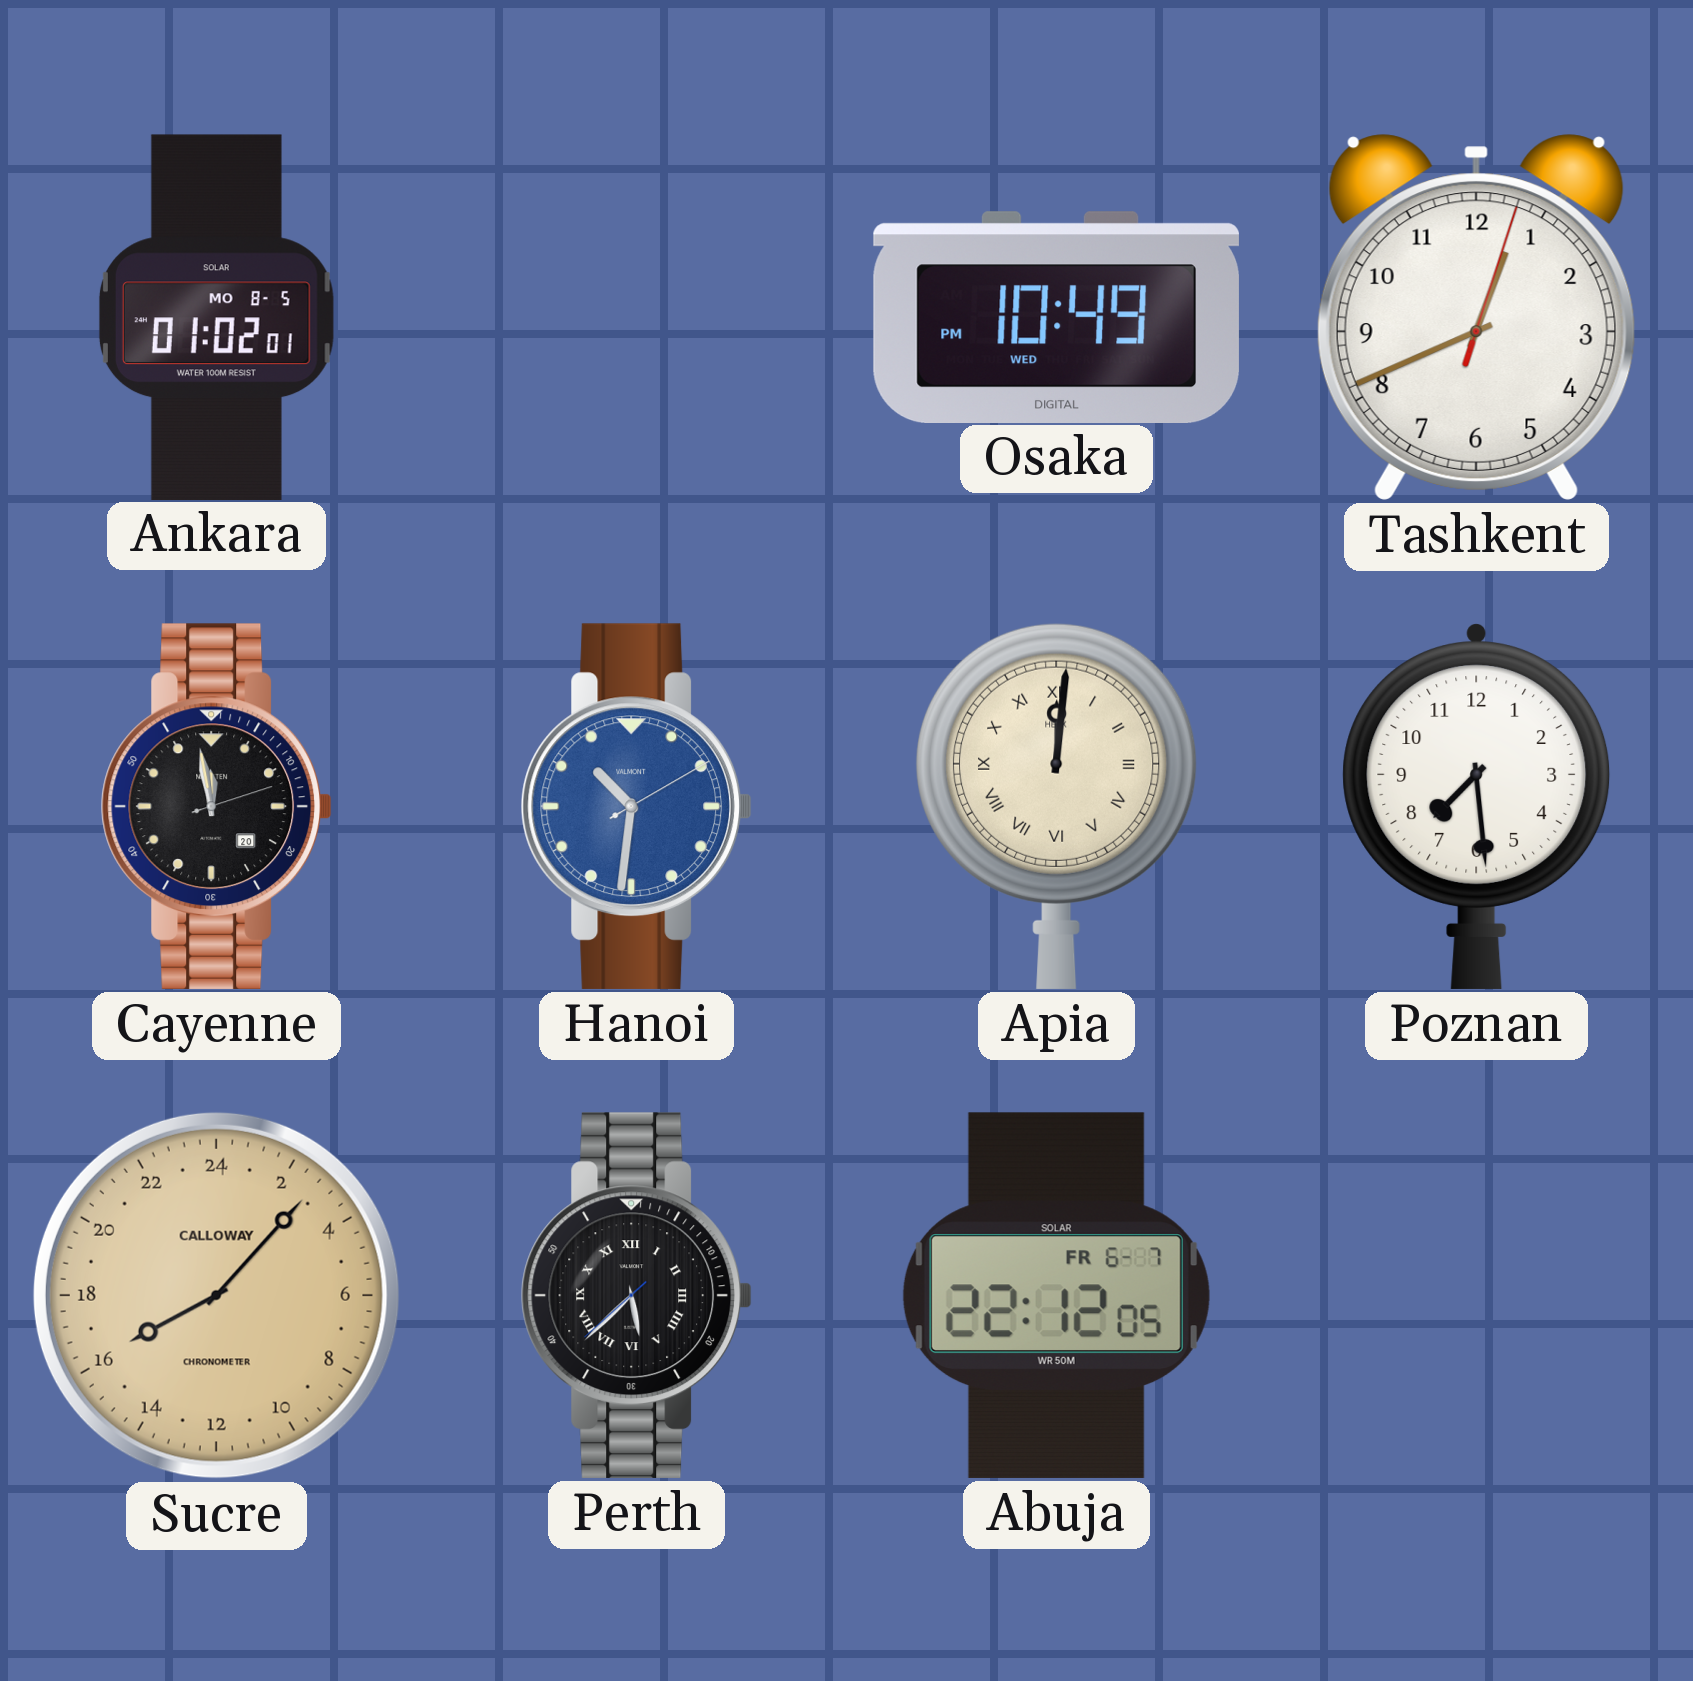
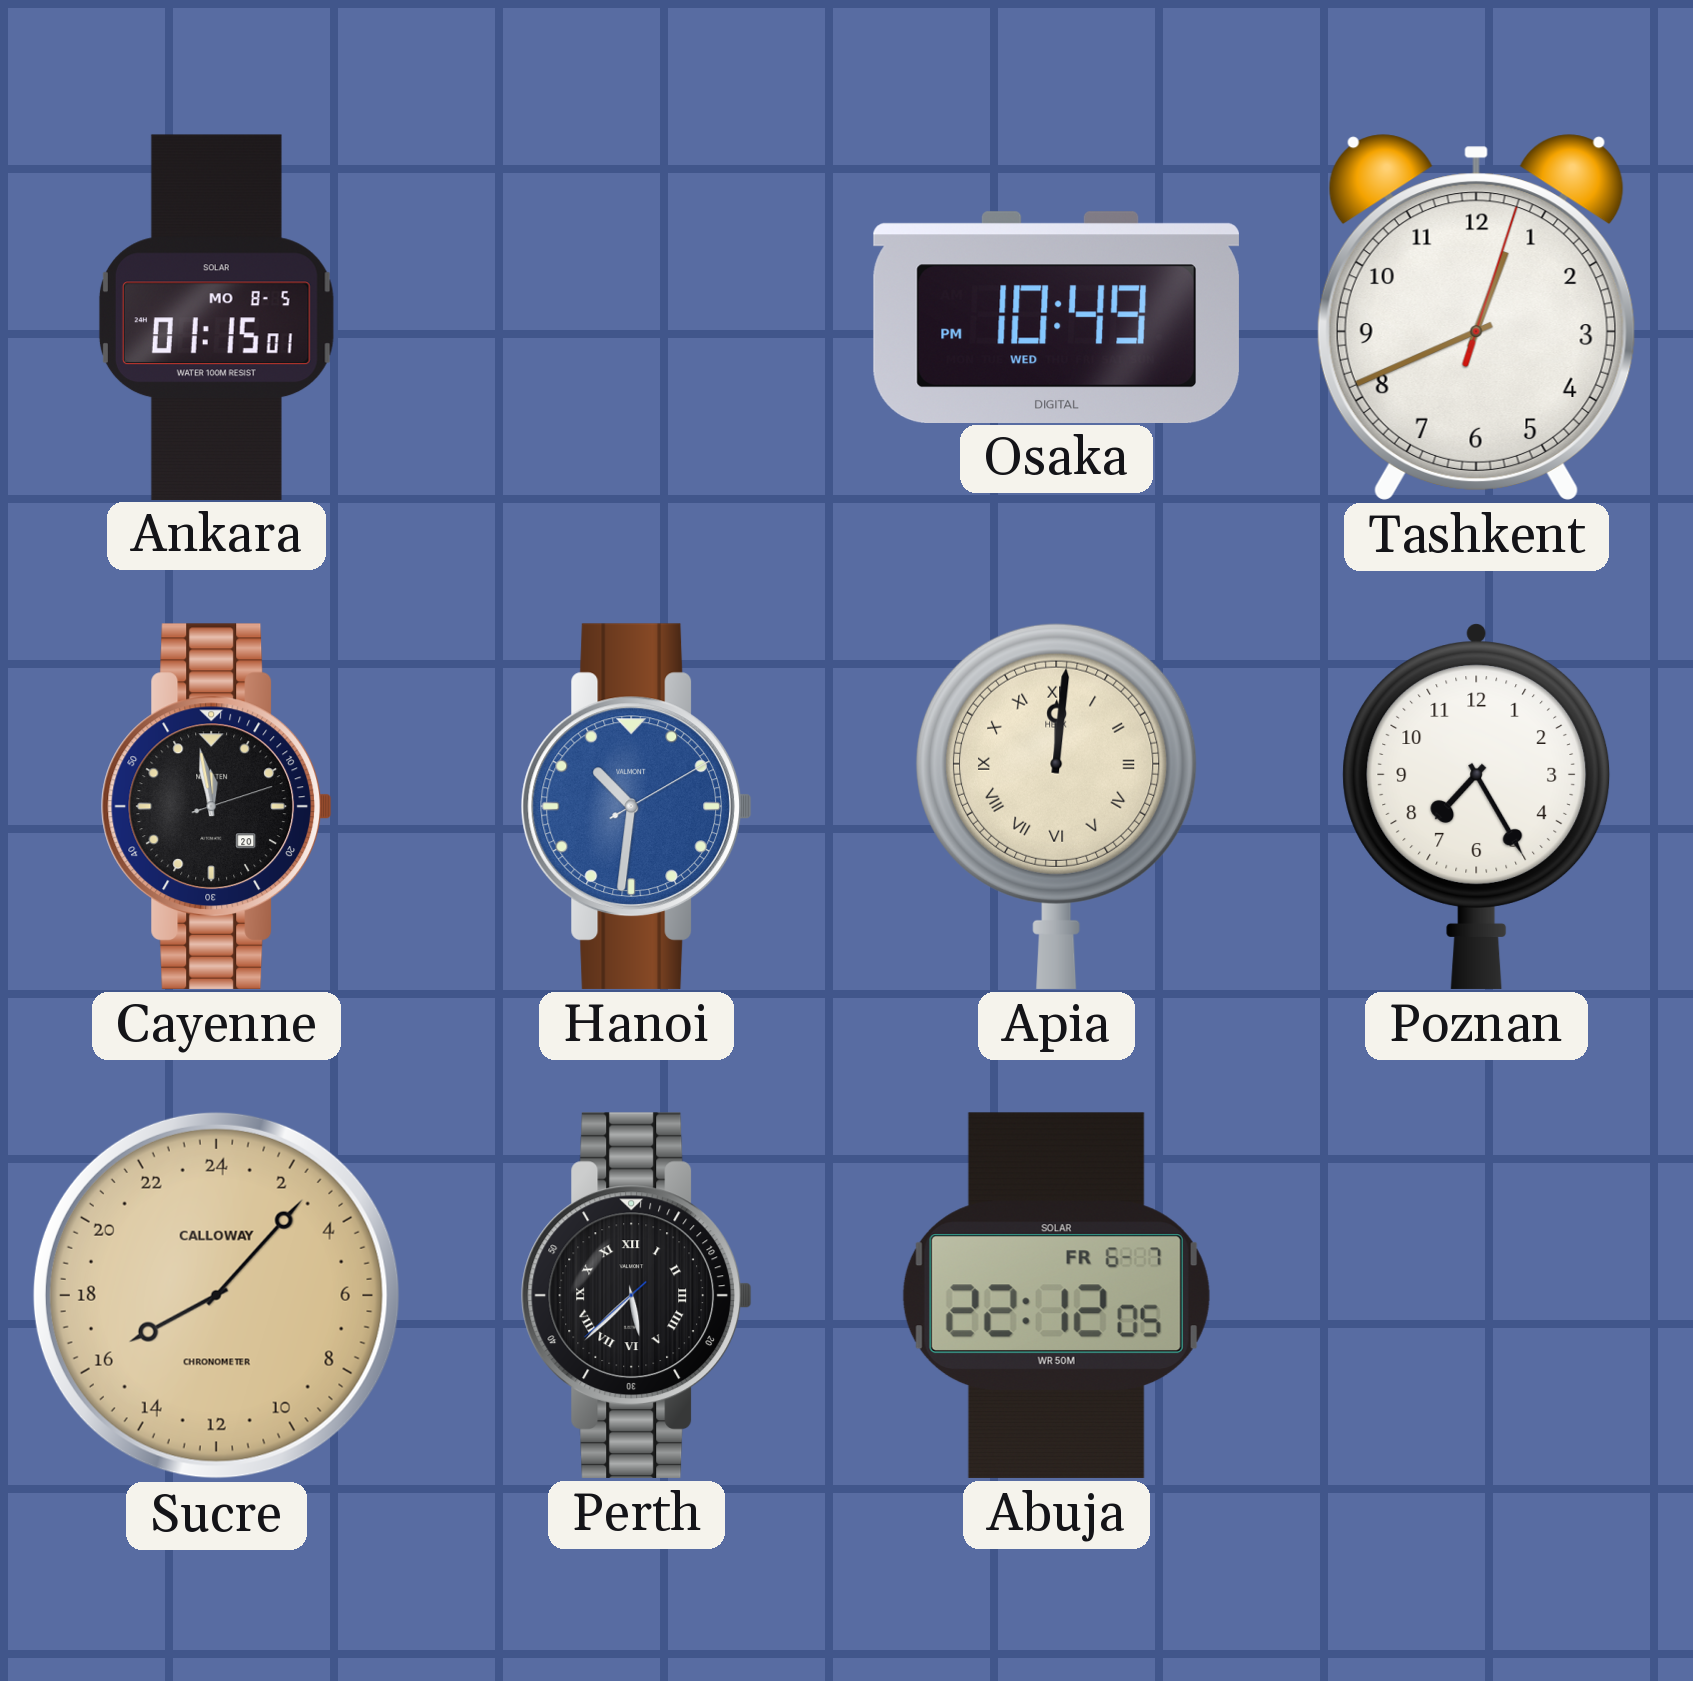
Ankara: 01:02 -> 01:15
Poznan: 7:29 -> 7:25
